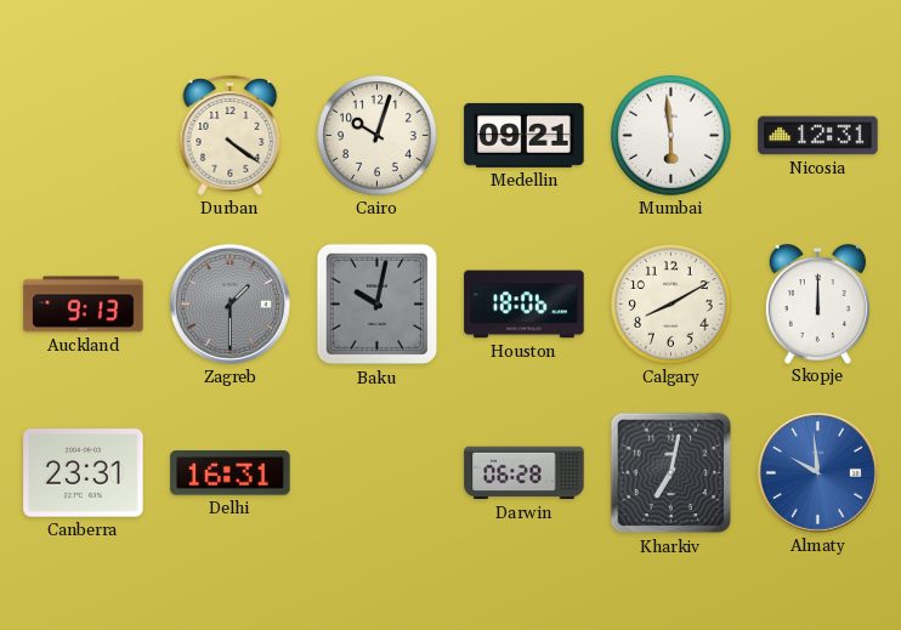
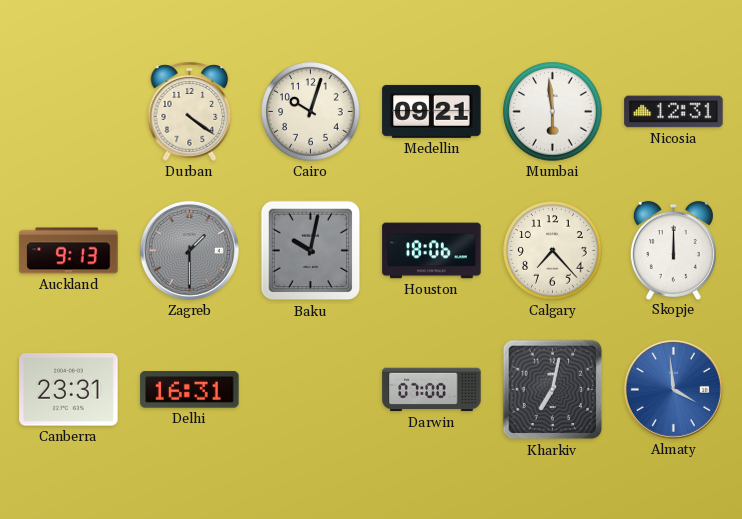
Calgary: 8:10 -> 7:23
Darwin: 06:28 -> 07:00
Almaty: 9:59 -> 3:59
